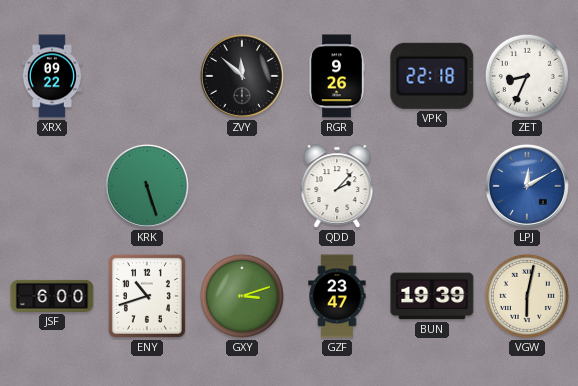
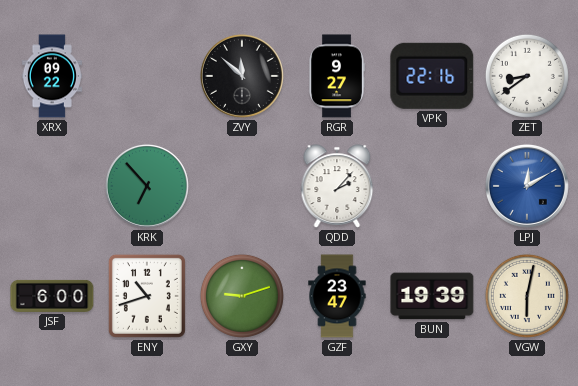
RGR: 9:26 -> 9:27
VPK: 22:18 -> 22:16
ZET: 8:34 -> 8:39
KRK: 5:27 -> 6:53
GXY: 3:12 -> 9:12
